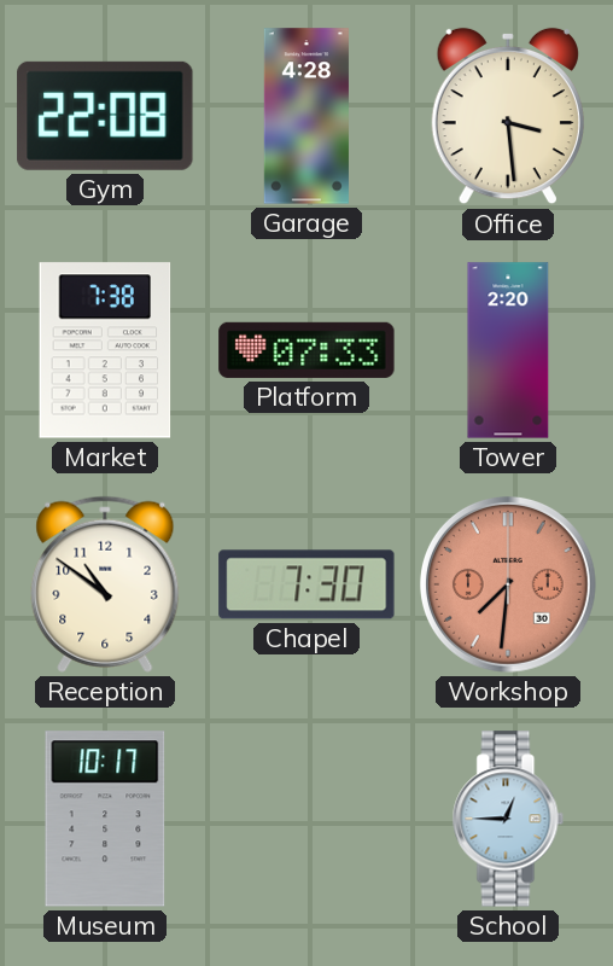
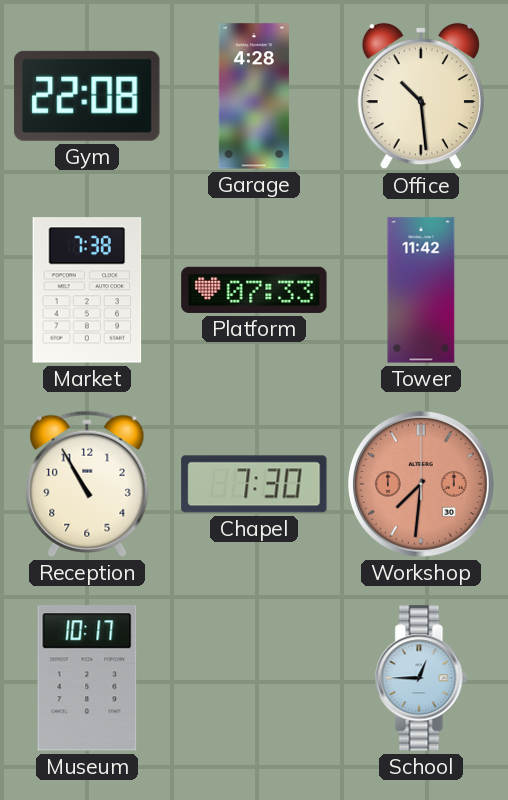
Office: 3:29 -> 10:29
Tower: 2:20 -> 11:42
Reception: 10:51 -> 10:55
